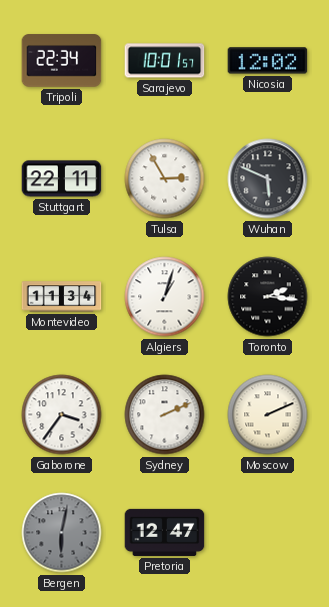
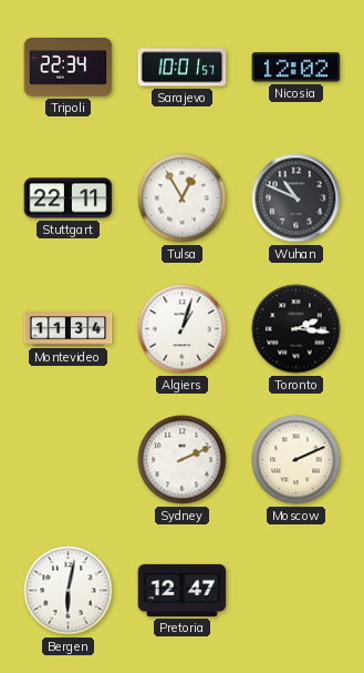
Tulsa: 2:55 -> 12:55
Wuhan: 5:49 -> 10:49
Gaborone: 3:36 -> none
Bergen dial: grey -> white
